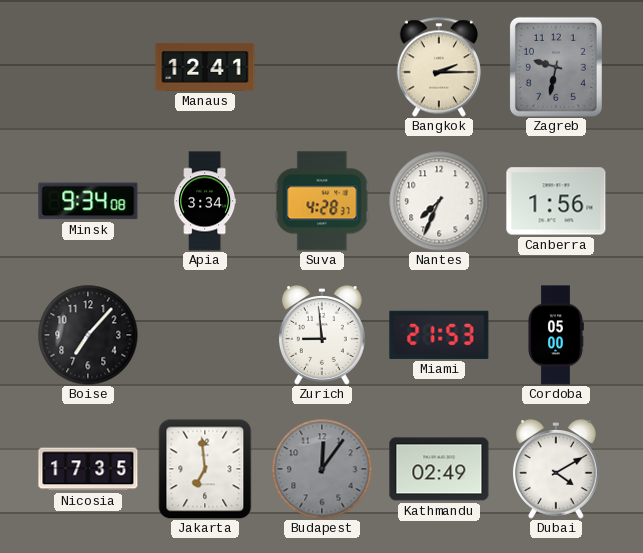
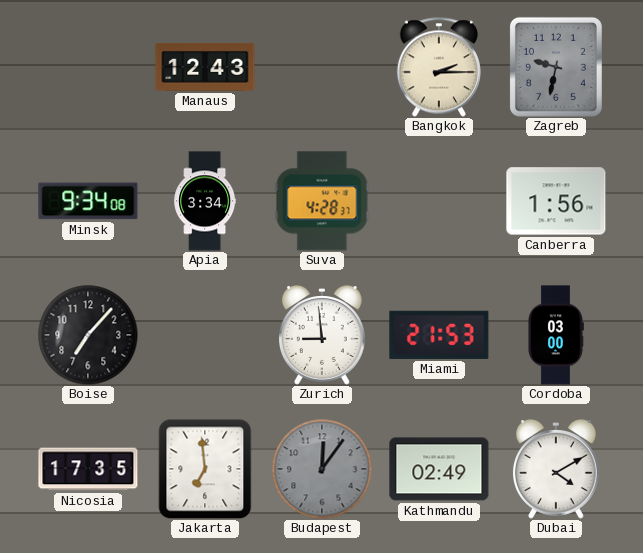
Manaus: 12:41 -> 12:43
Nantes: 7:34 -> none
Cordoba: 05:00 -> 03:00
